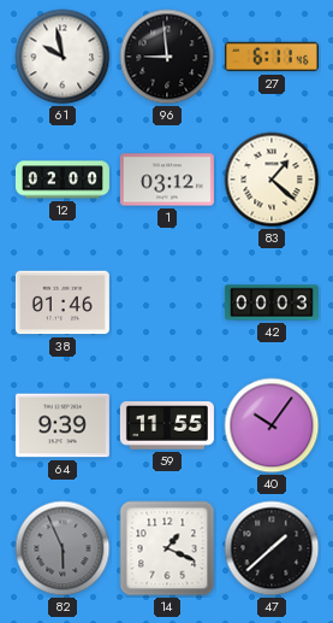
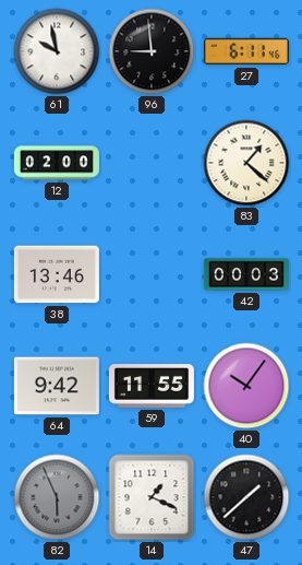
1: 03:12 -> none
38: 01:46 -> 13:46
64: 9:39 -> 9:42
